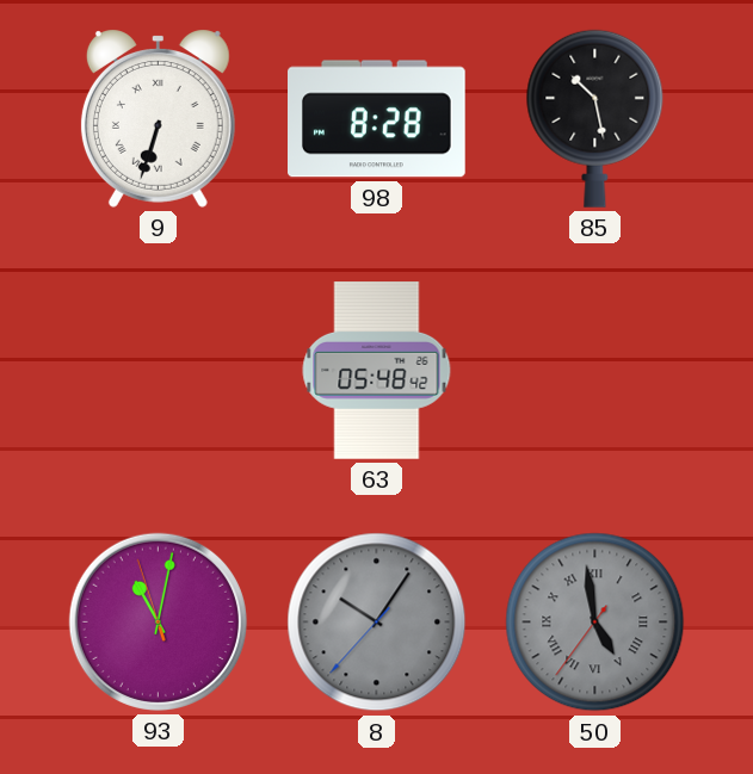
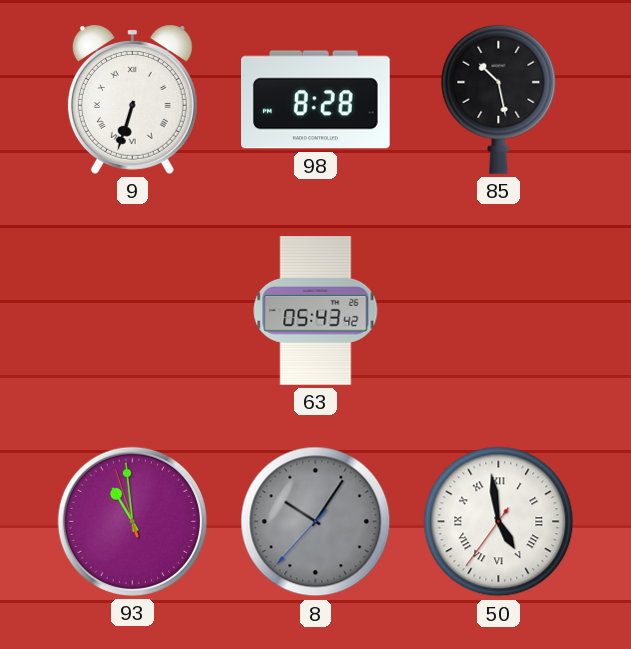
63: 05:48 -> 05:43
93: 11:01 -> 10:58
50 dial: grey -> white
